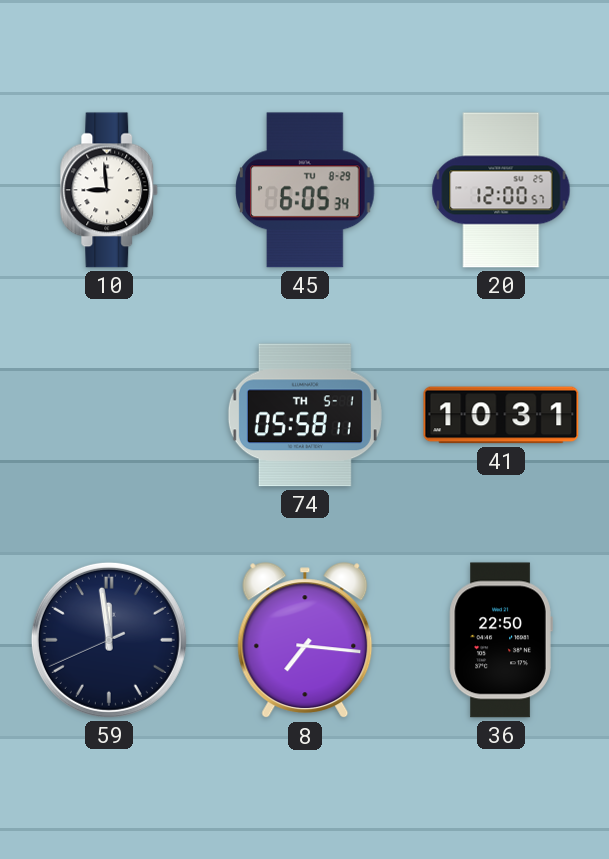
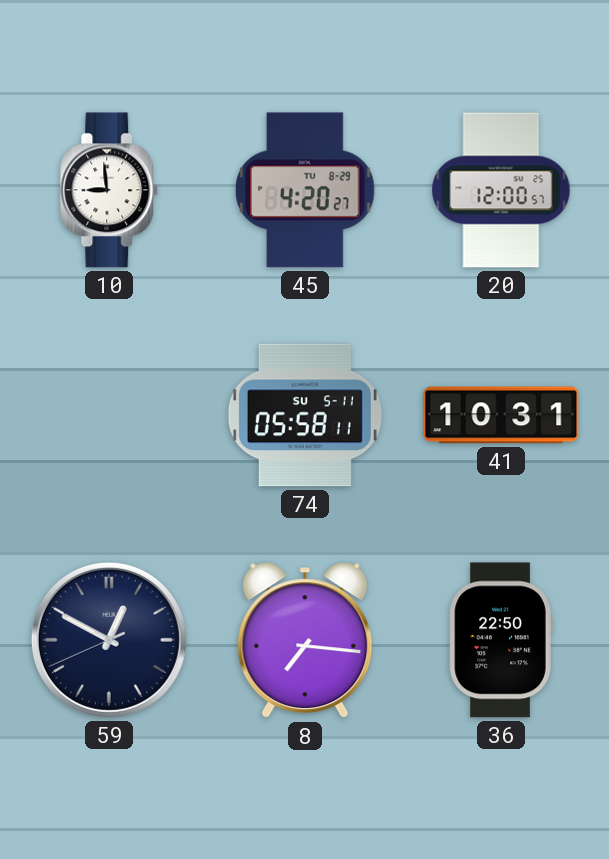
45: 6:05 -> 4:20
74 date: TH 5-1 -> SU 5-11
59: 11:58 -> 12:49
